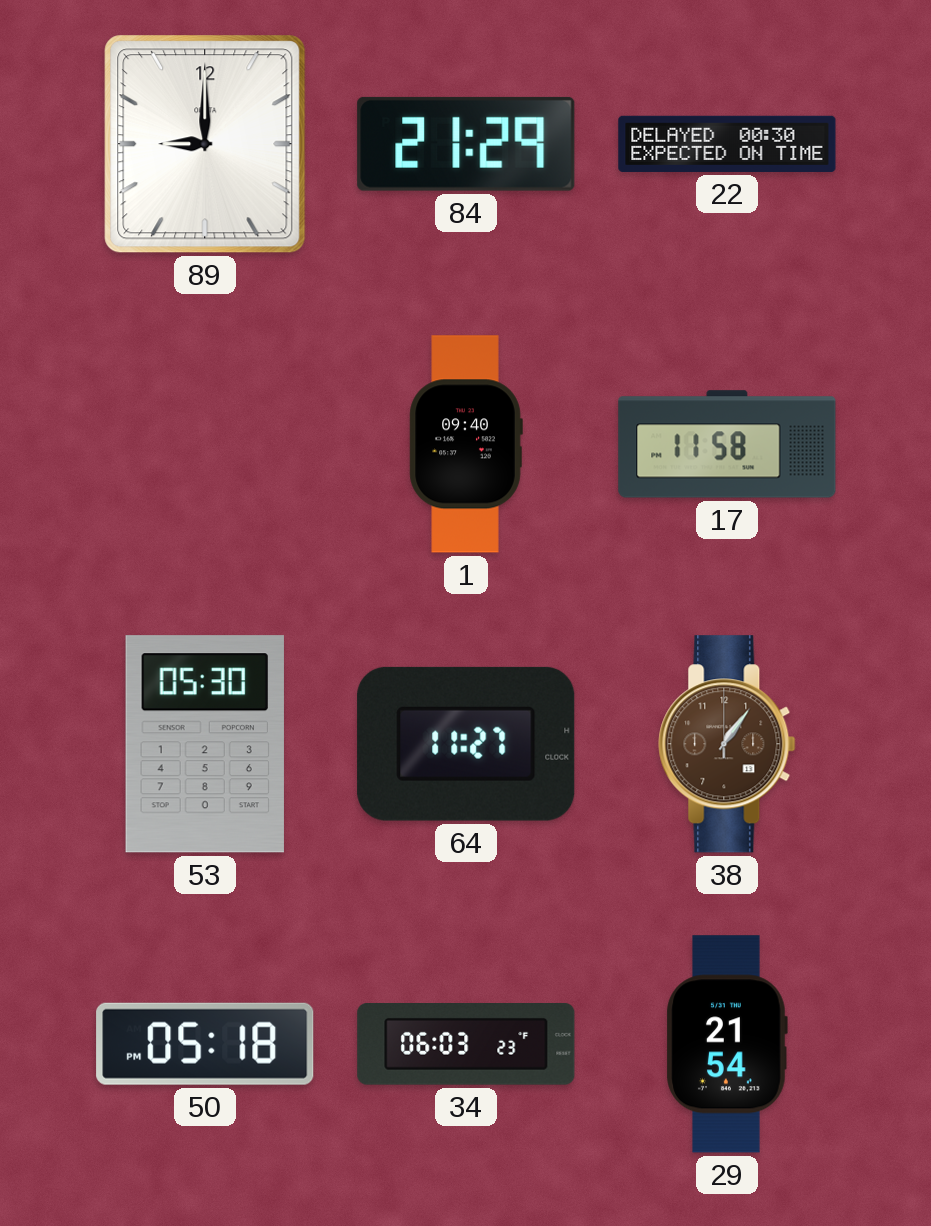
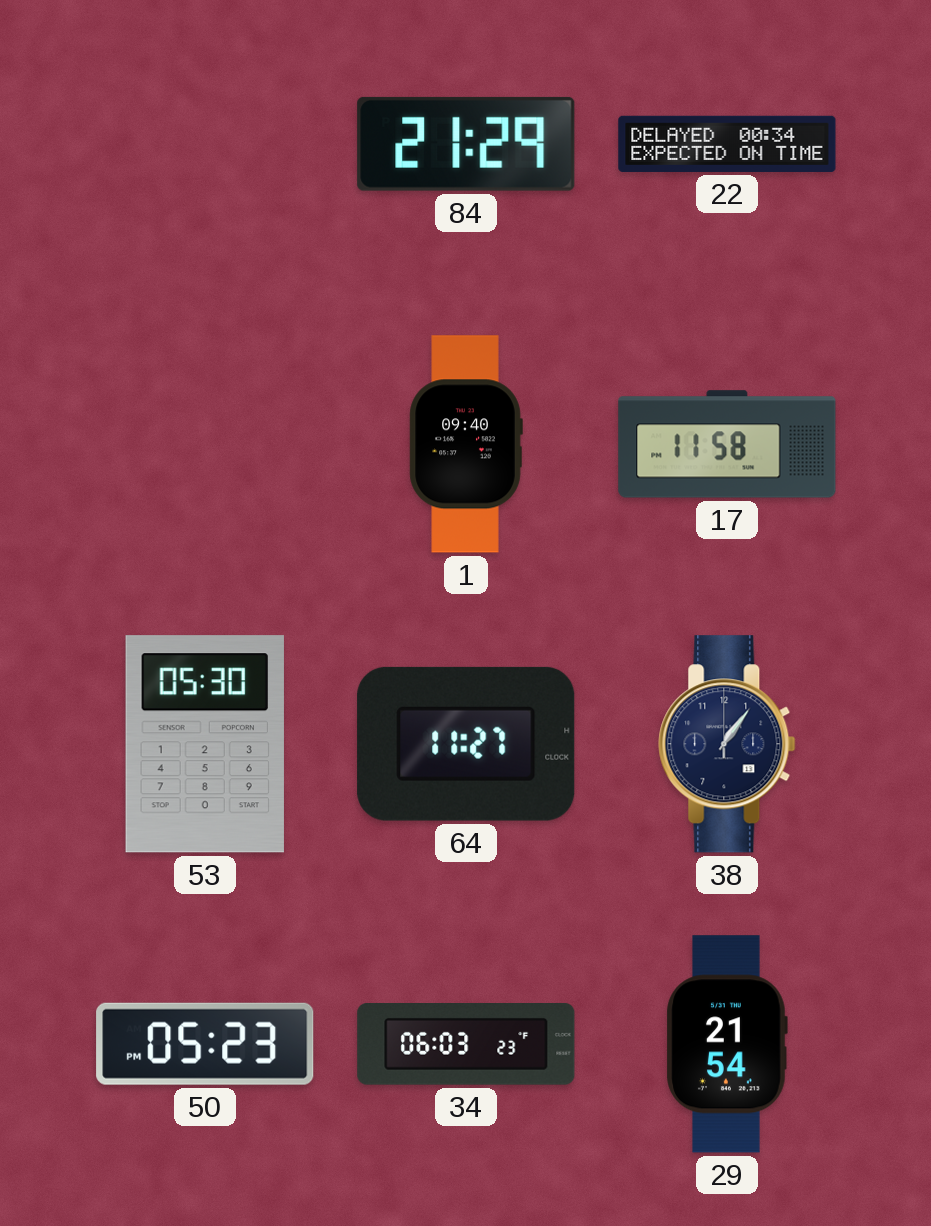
89: 9:00 -> none
22: 00:30 -> 00:34
38 dial: brown -> navy
50: 05:18 -> 05:23
